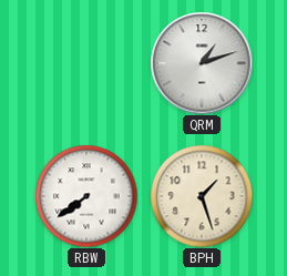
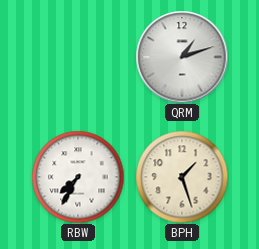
RBW: 7:39 -> 7:35
